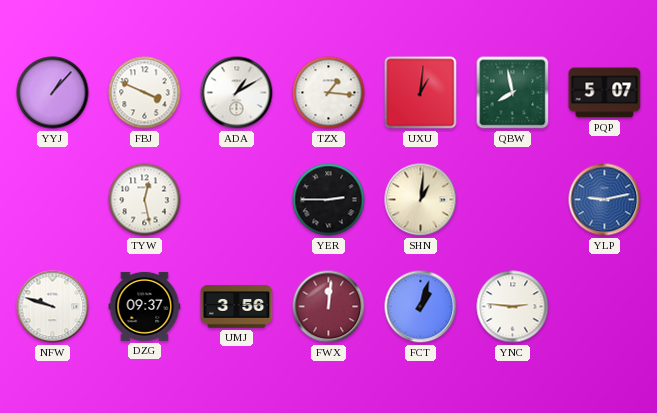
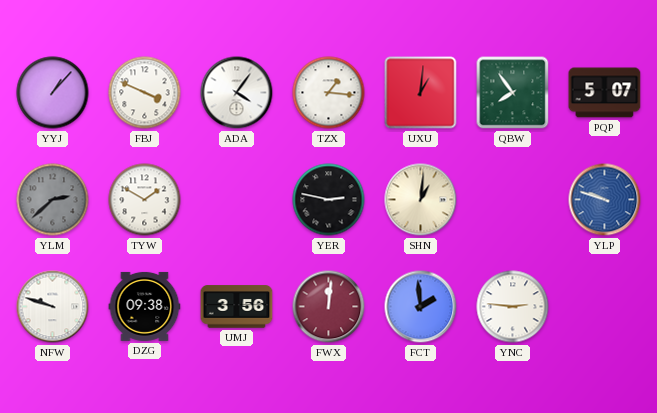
ADA: 1:10 -> 4:06
QBW: 7:58 -> 7:54
YLM: none -> 2:38
TYW: 12:28 -> 1:50
YER: 2:45 -> 2:47
YLP: 9:13 -> 9:48
DZG: 09:37 -> 09:38
FCT: 1:03 -> 1:59
